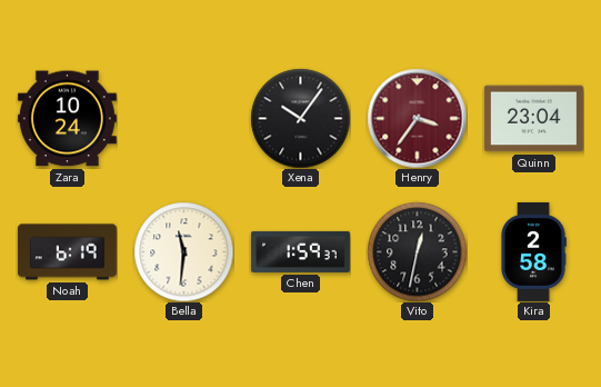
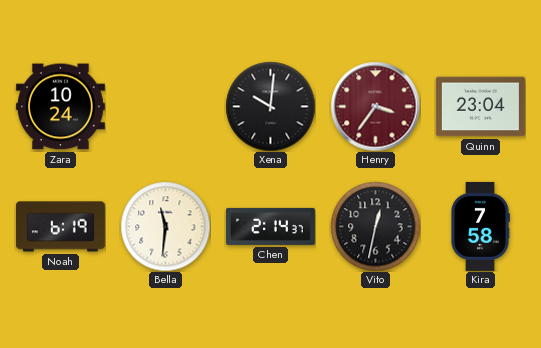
Xena: 10:06 -> 10:01
Chen: 1:59 -> 2:14
Kira: 2:58 -> 7:58
